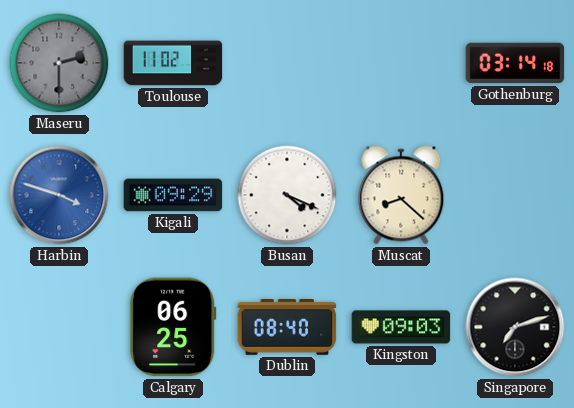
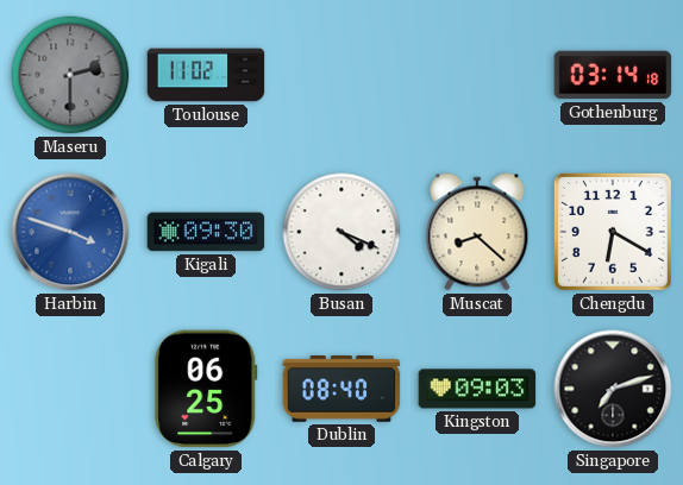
Kigali: 09:29 -> 09:30
Chengdu: none -> 6:20
